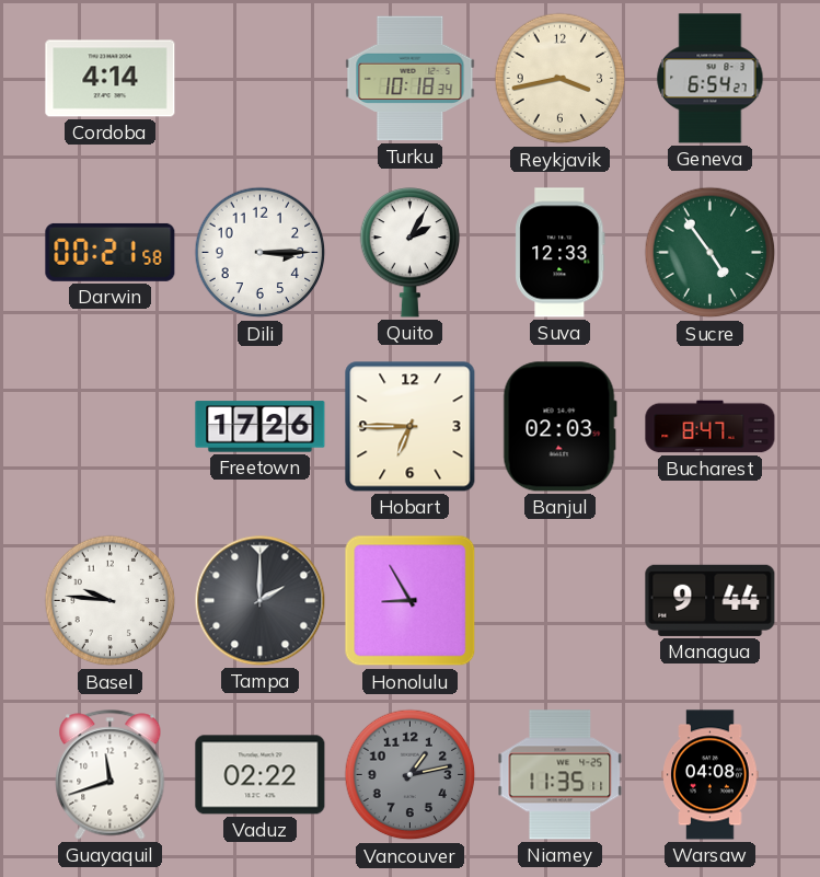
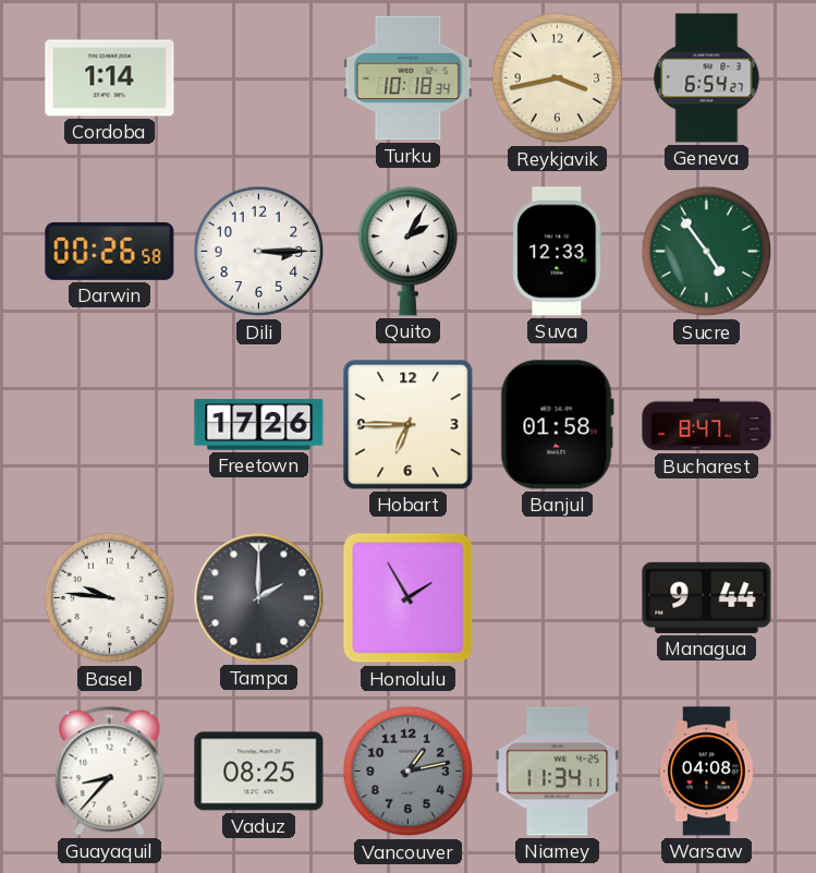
Cordoba: 4:14 -> 1:14
Darwin: 00:21 -> 00:26
Banjul: 02:03 -> 01:58
Honolulu: 8:55 -> 1:55
Guayaquil: 11:42 -> 8:37
Vaduz: 02:22 -> 08:25
Niamey: 11:35 -> 11:34
